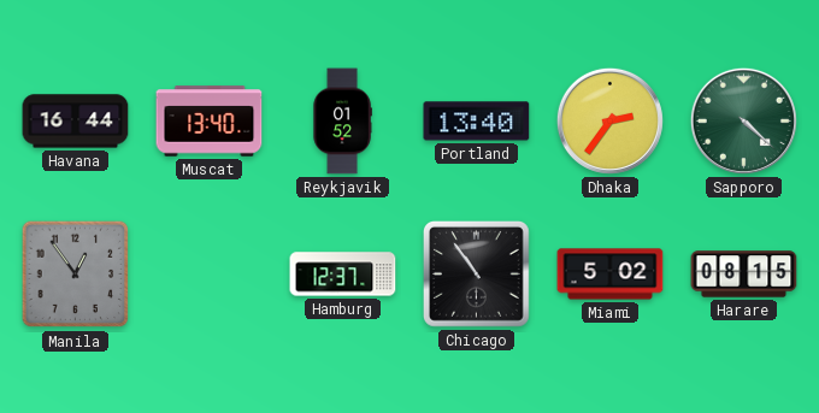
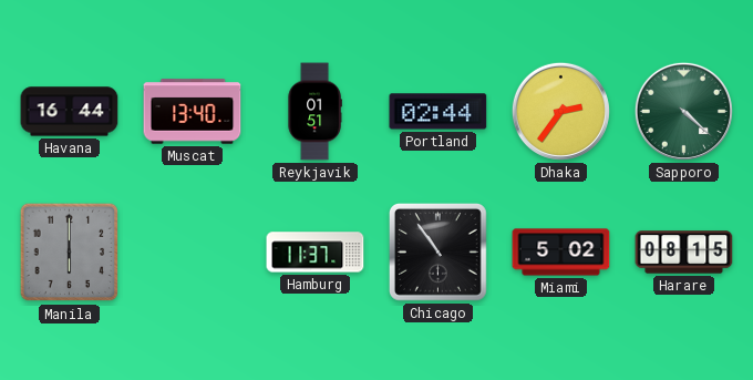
Reykjavik: 01:52 -> 01:51
Portland: 13:40 -> 02:44
Manila: 12:54 -> 6:00
Hamburg: 12:37 -> 11:37
